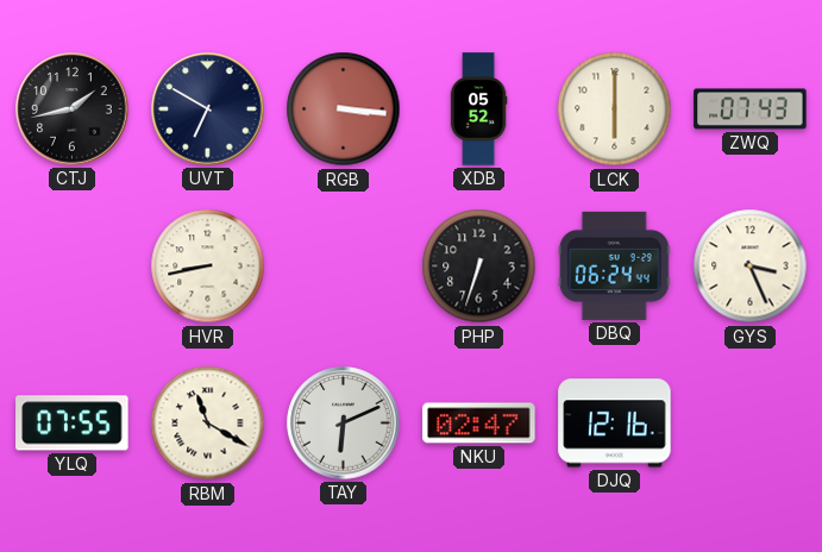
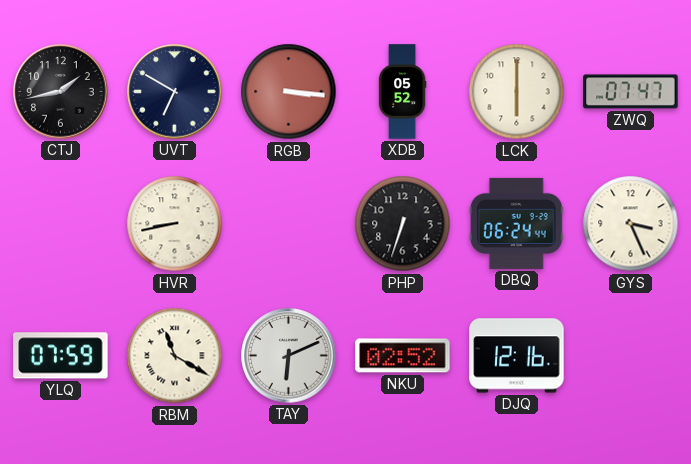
ZWQ: 07:43 -> 07:47
YLQ: 07:55 -> 07:59
NKU: 02:47 -> 02:52
